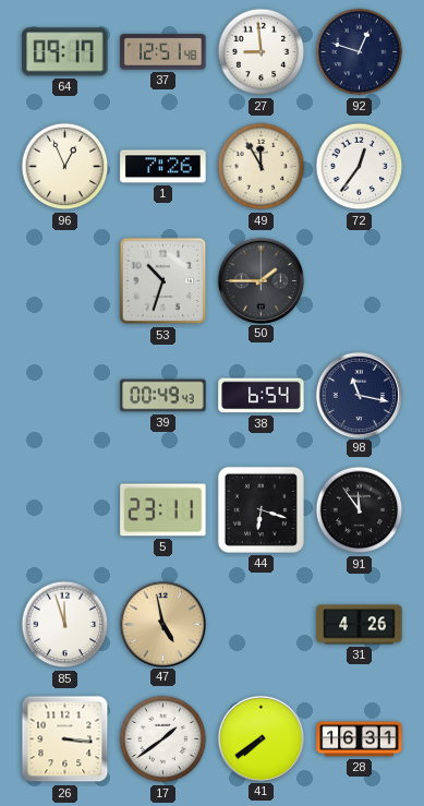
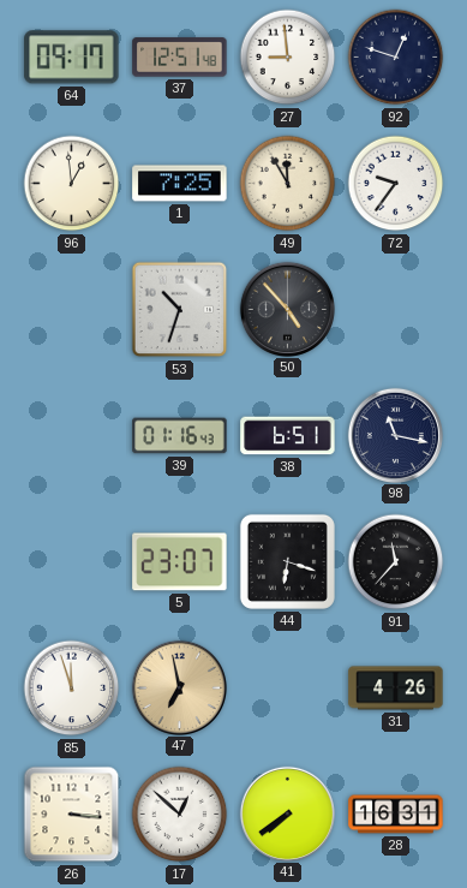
96: 12:56 -> 12:59
1: 7:26 -> 7:25
72: 12:36 -> 9:36
50: 1:45 -> 4:53
39: 00:49 -> 01:16
38: 6:54 -> 6:51
5: 23:11 -> 23:07
91: 11:54 -> 11:37
47: 4:58 -> 6:58
17: 1:39 -> 12:52
